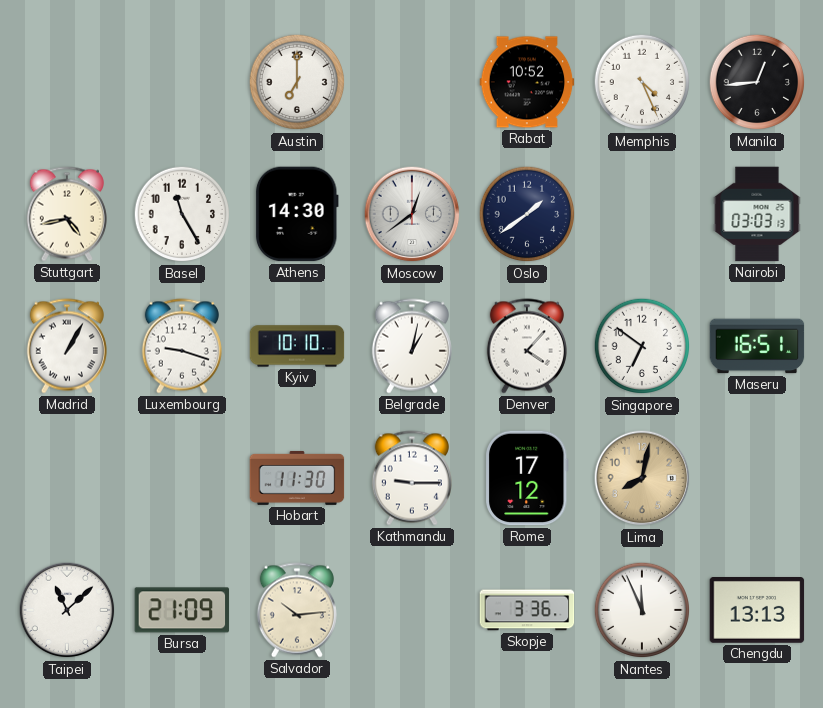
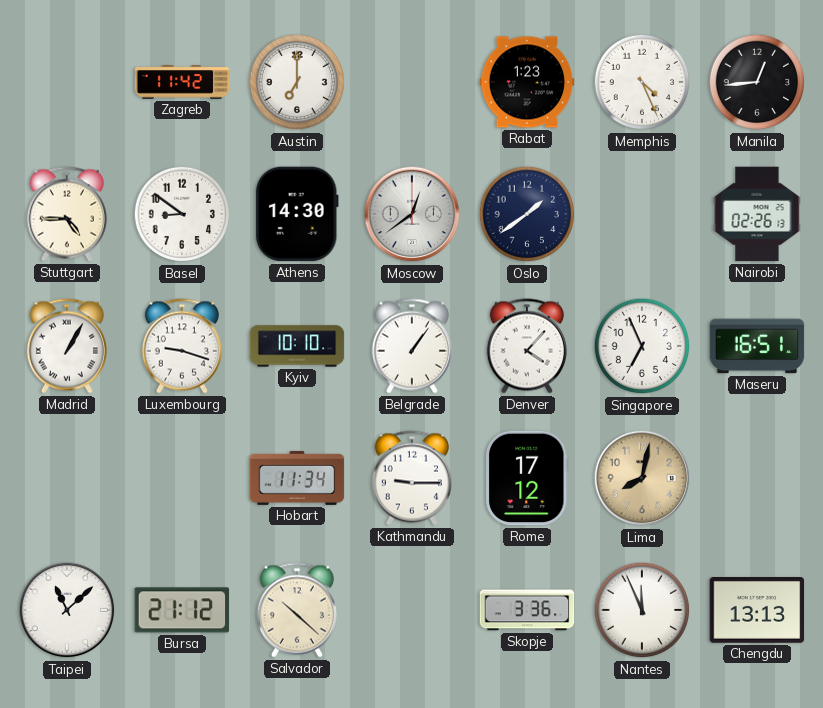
Zagreb: none -> 11:42
Rabat: 10:52 -> 1:23
Stuttgart: 4:43 -> 4:45
Basel: 11:25 -> 8:51
Nairobi: 03:03 -> 02:26
Belgrade: 1:02 -> 1:06
Singapore: 6:51 -> 6:56
Hobart: 11:30 -> 11:34
Bursa: 21:09 -> 21:12
Salvador: 10:14 -> 10:22
